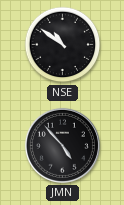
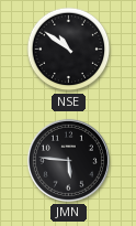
JMN: 4:53 -> 5:46
